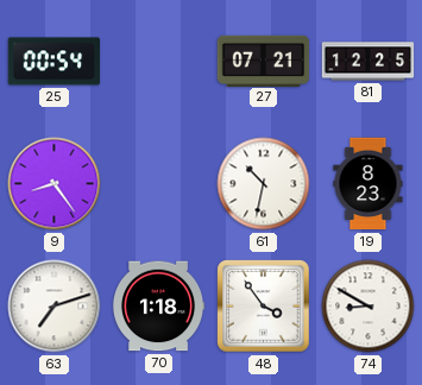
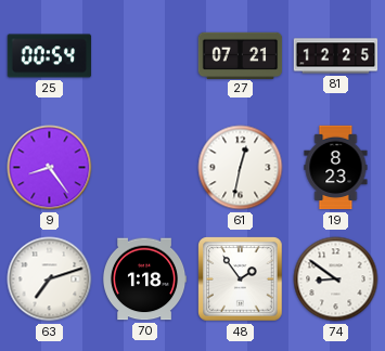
61: 10:32 -> 12:32
48: 3:54 -> 1:54
74: 8:50 -> 8:51
